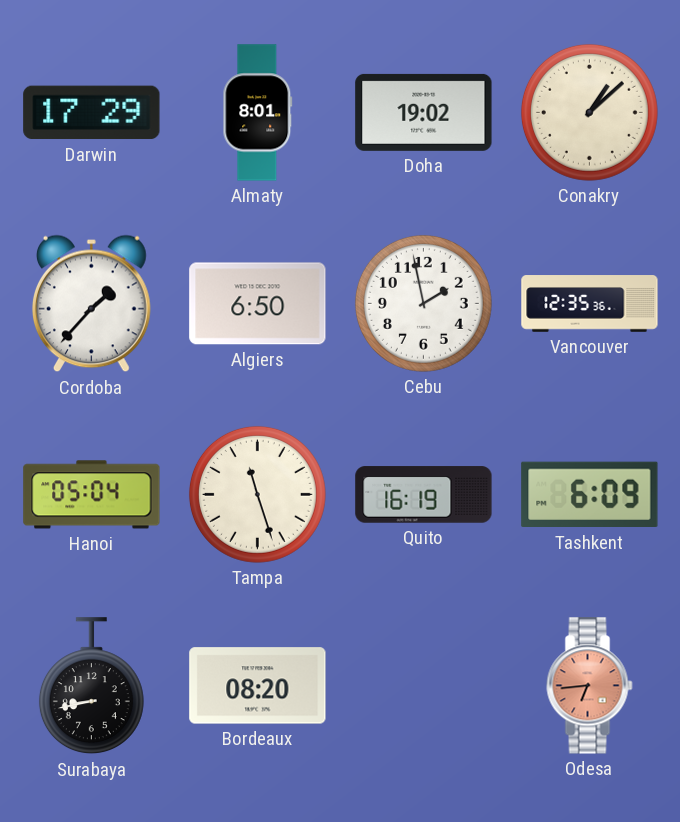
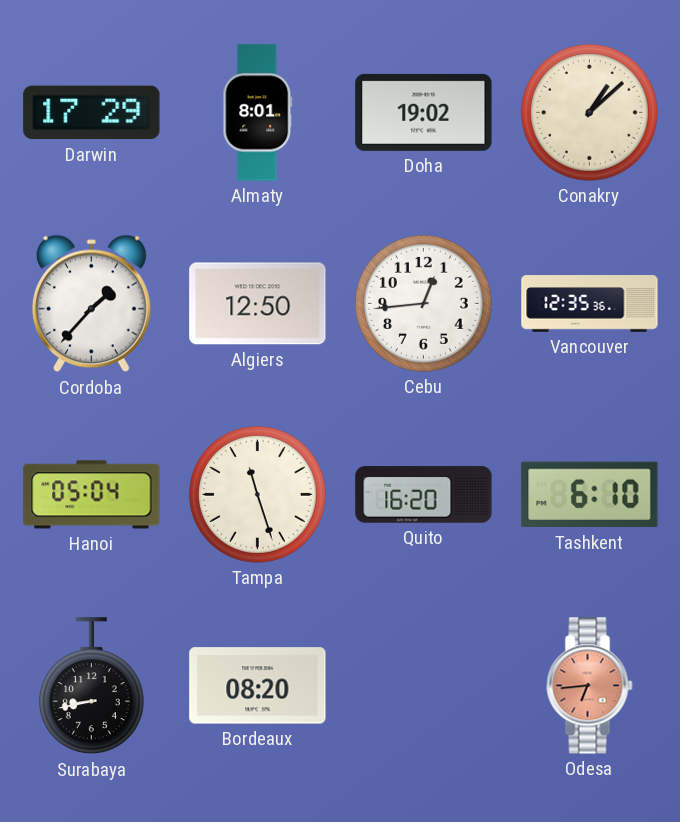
Algiers: 6:50 -> 12:50
Cebu: 1:58 -> 12:44
Quito: 16:19 -> 16:20
Tashkent: 6:09 -> 6:10
